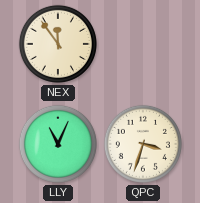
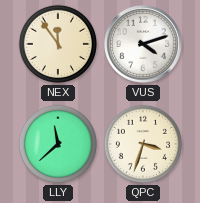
VUS: none -> 4:12
LLY: 11:04 -> 11:38
